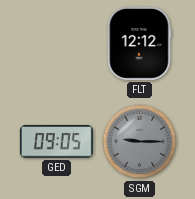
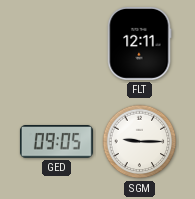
FLT: 12:12 -> 12:11
SGM dial: grey -> white
